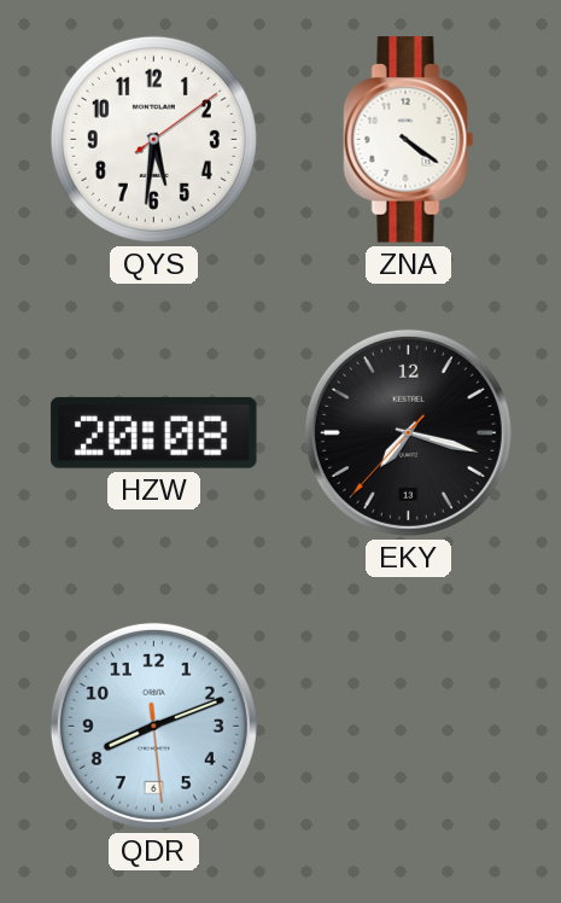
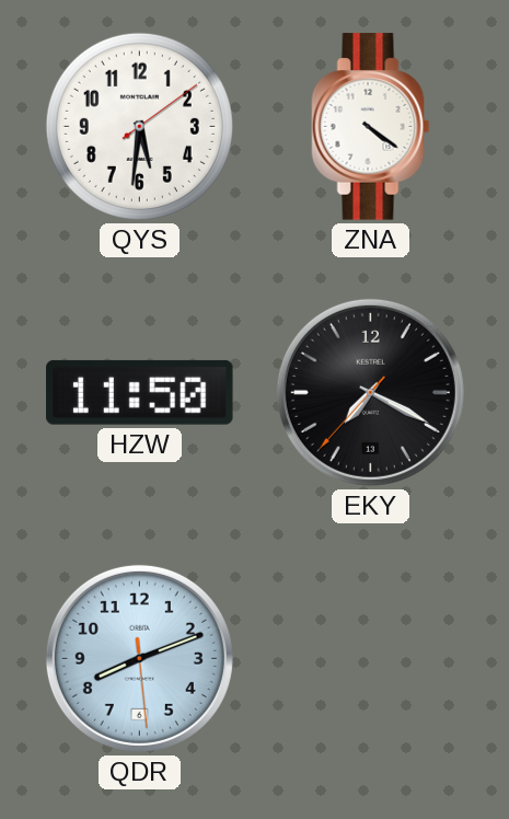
HZW: 20:08 -> 11:50
EKY: 7:17 -> 7:19
